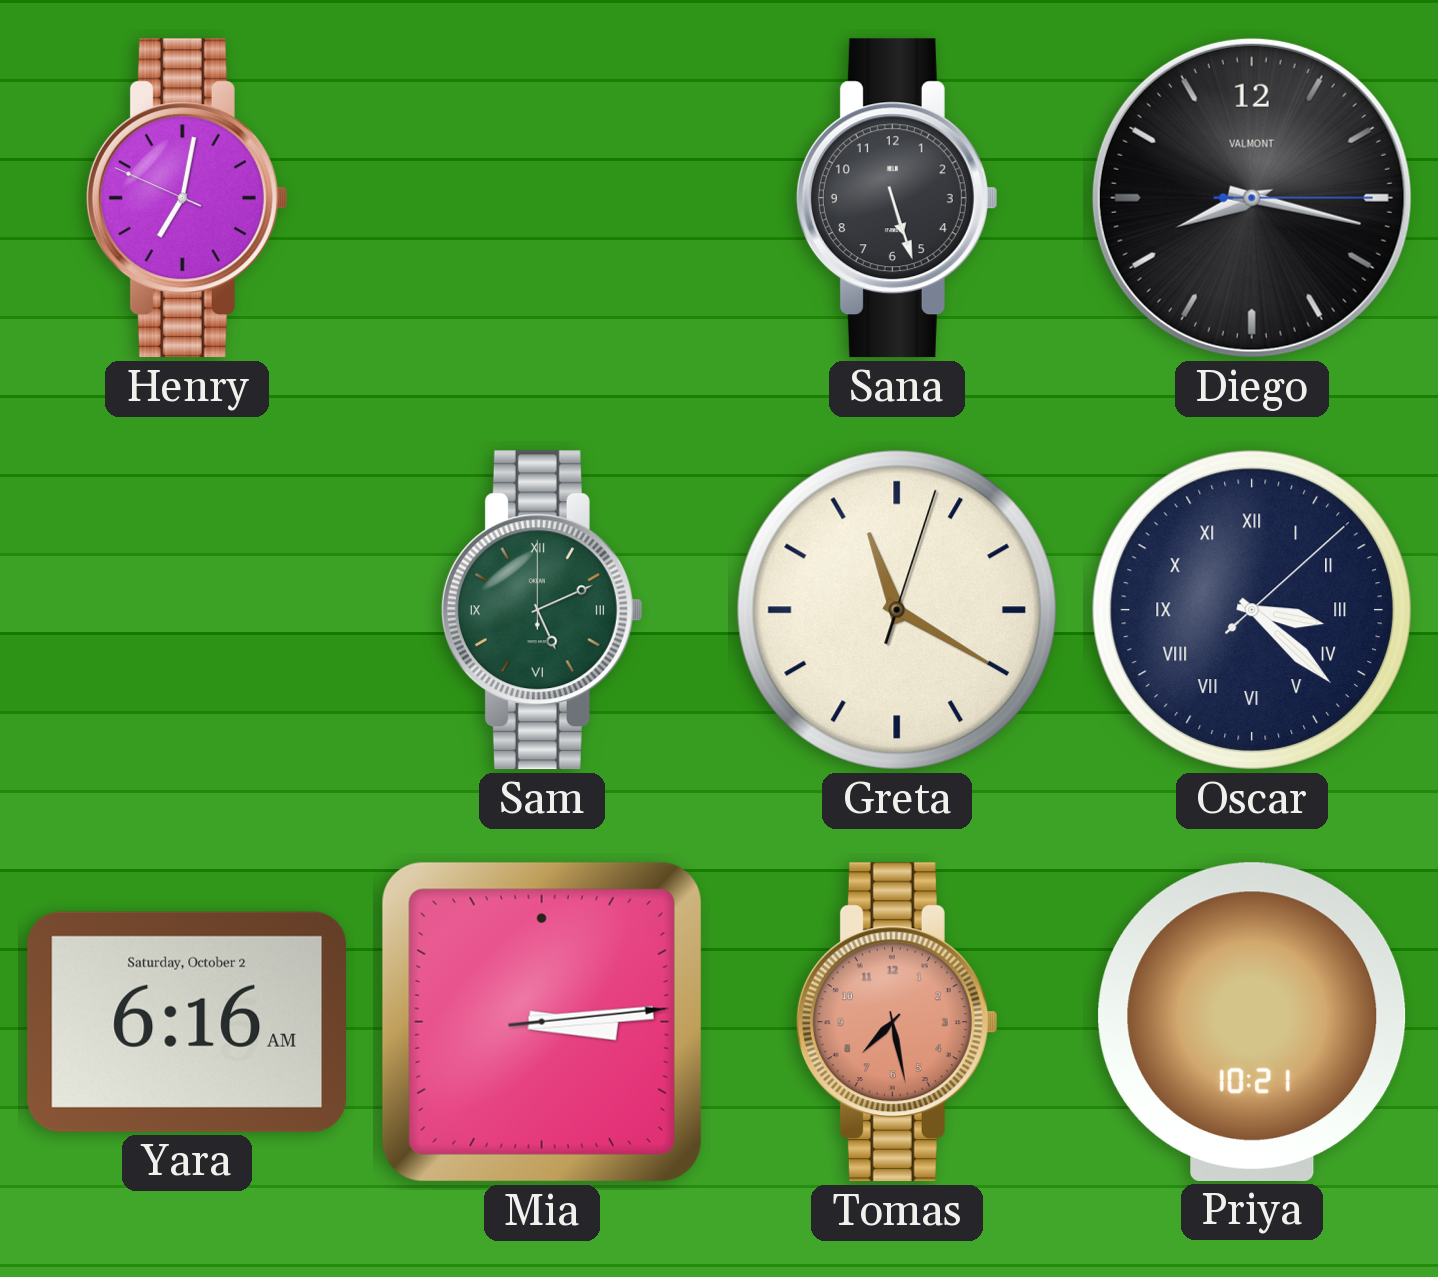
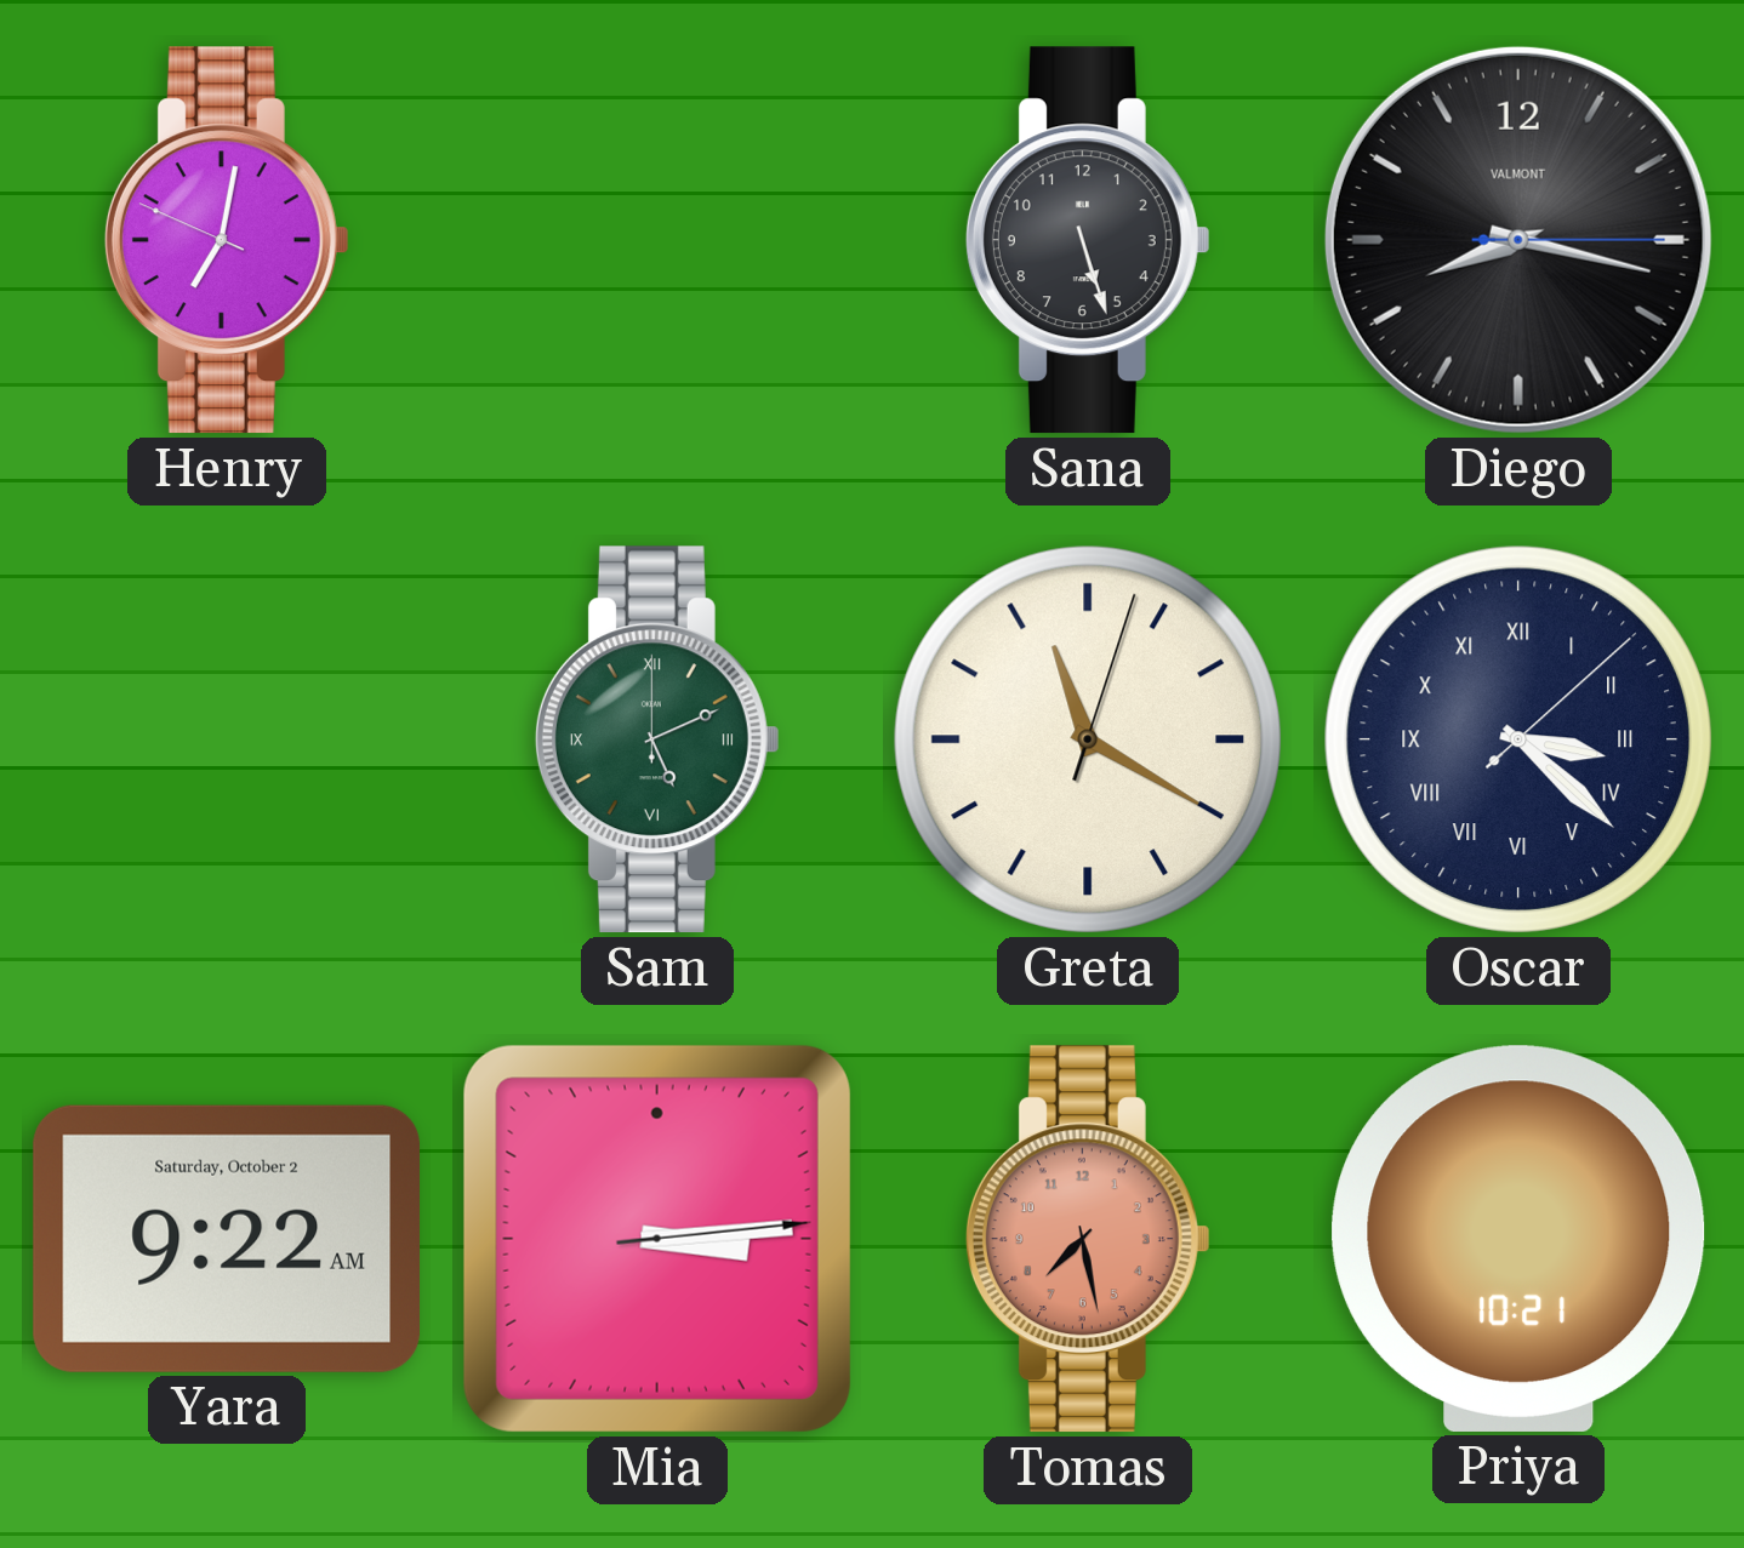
Yara: 6:16 -> 9:22
